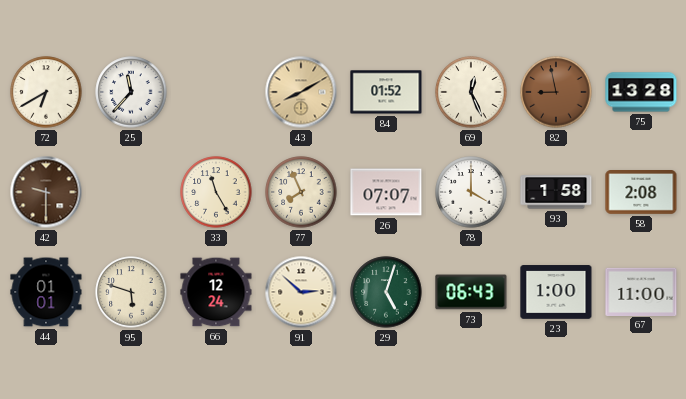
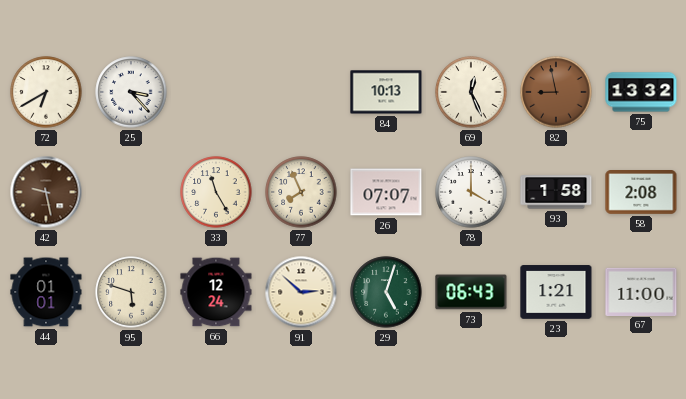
25: 11:37 -> 3:23
43: 8:10 -> none
84: 01:52 -> 10:13
75: 13:28 -> 13:32
42: 9:30 -> 9:28
23: 1:00 -> 1:21
